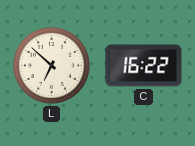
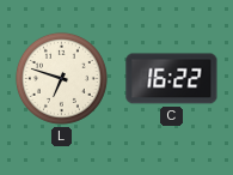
L: 6:52 -> 6:48
